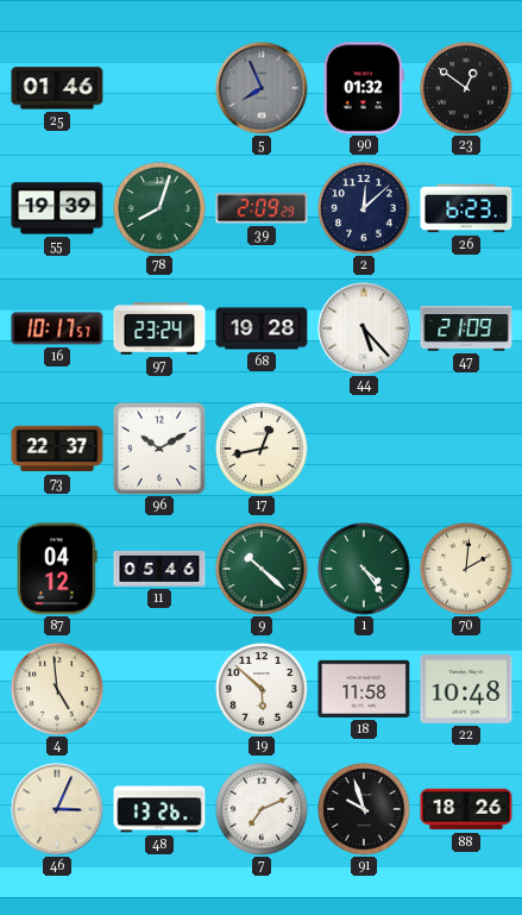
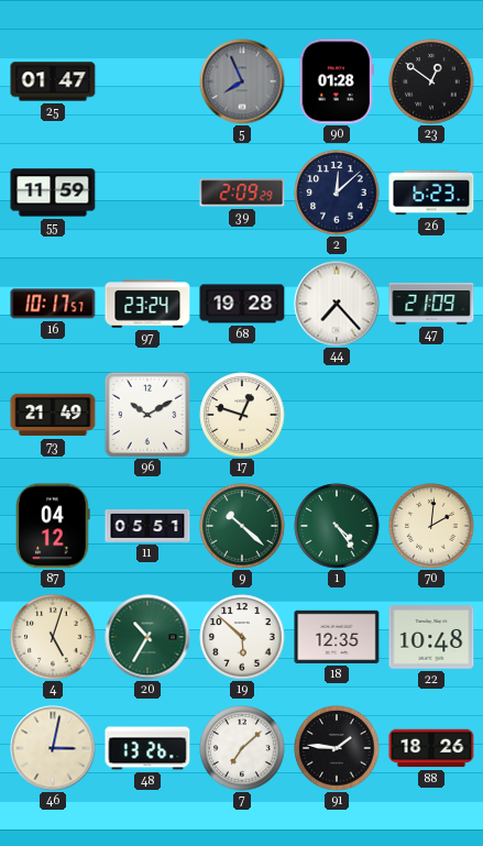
25: 01:46 -> 01:47
90: 01:32 -> 01:28
55: 19:39 -> 11:59
78: 8:03 -> none
44: 5:23 -> 7:23
73: 22:37 -> 21:49
17: 12:43 -> 12:48
11: 05:46 -> 05:51
4: 4:59 -> 5:03
20: none -> 10:35
18: 11:58 -> 12:35
46: 3:04 -> 3:02
7: 7:11 -> 7:08
91: 9:57 -> 1:46
